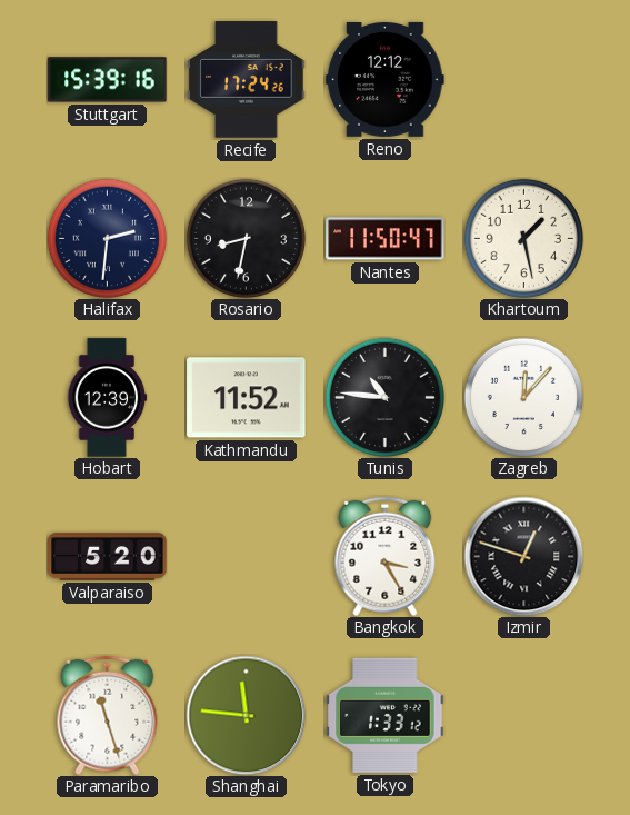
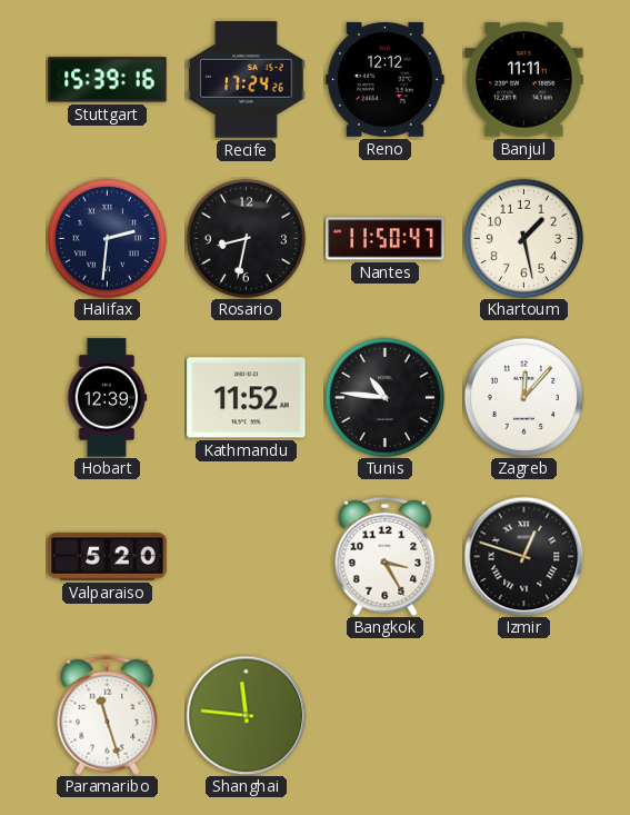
Banjul: none -> 11:11
Tokyo: 1:33 -> none
